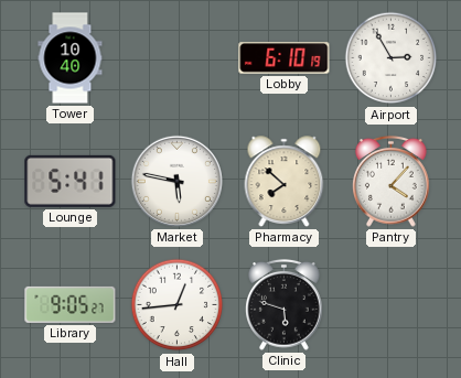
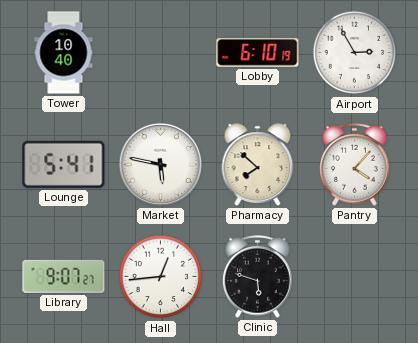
Library: 9:05 -> 9:07
